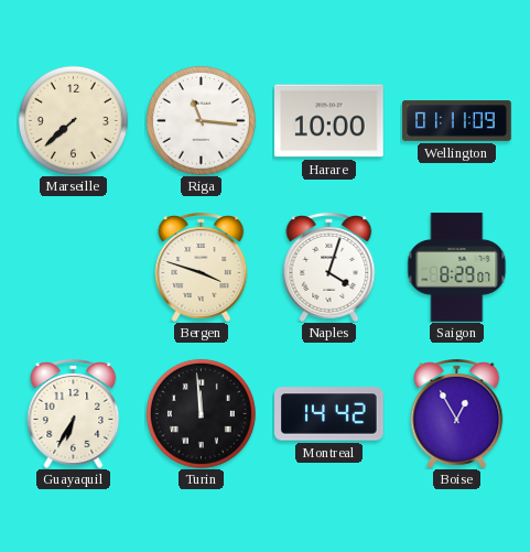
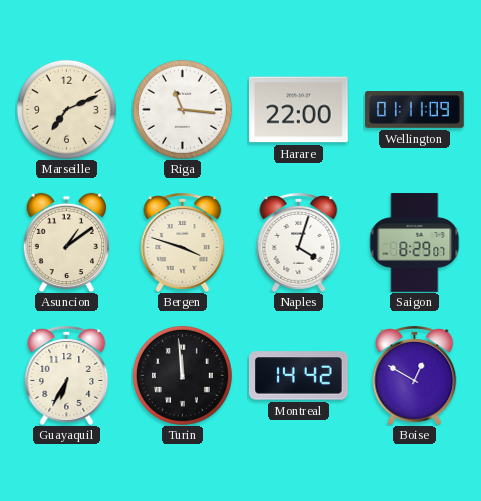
Marseille: 7:38 -> 7:11
Harare: 10:00 -> 22:00
Asuncion: none -> 1:09
Boise: 12:55 -> 12:50
